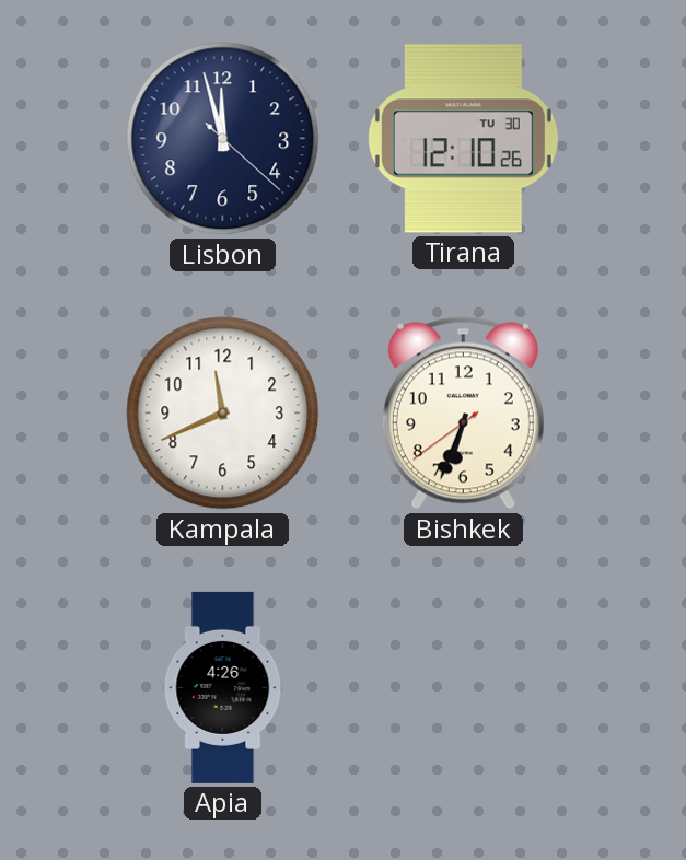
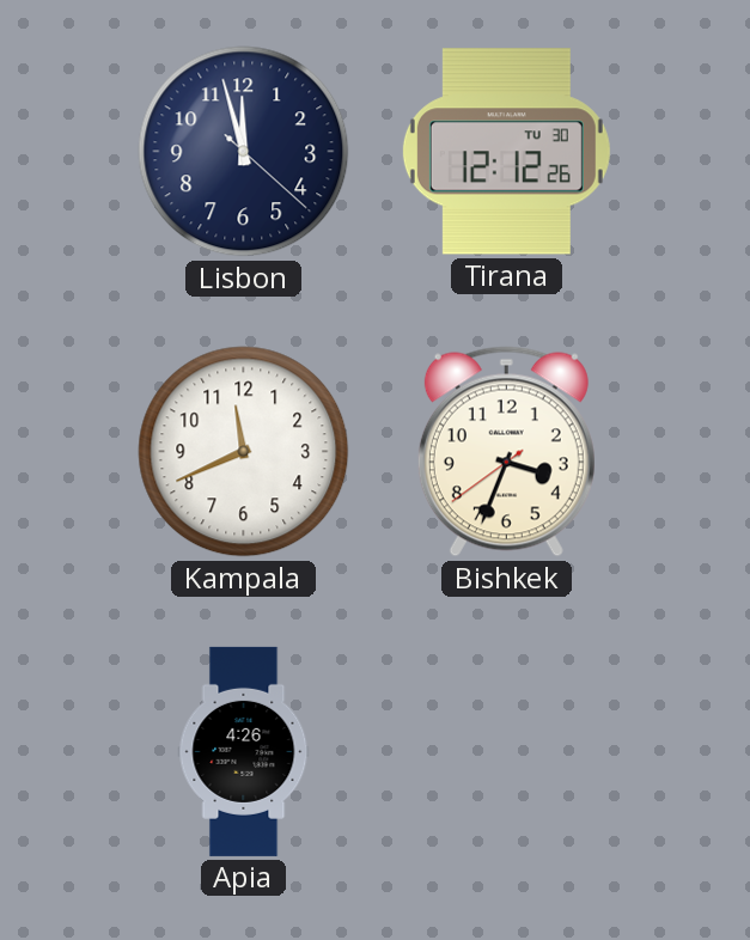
Tirana: 12:10 -> 12:12
Bishkek: 6:33 -> 3:33
